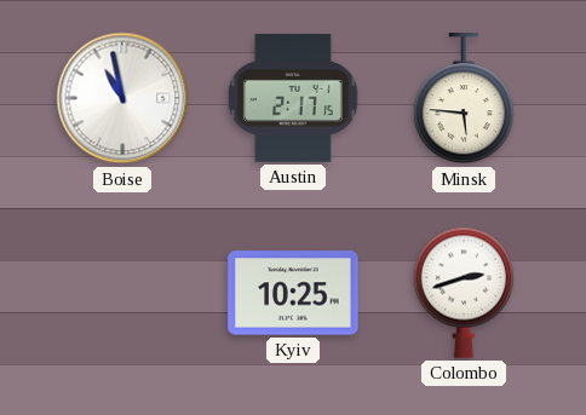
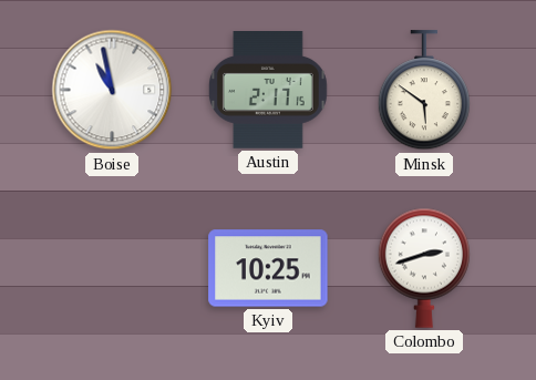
Minsk: 5:46 -> 5:51
